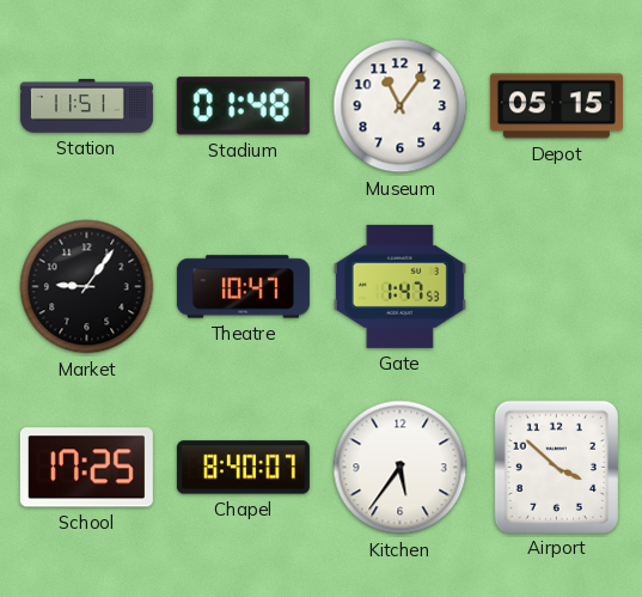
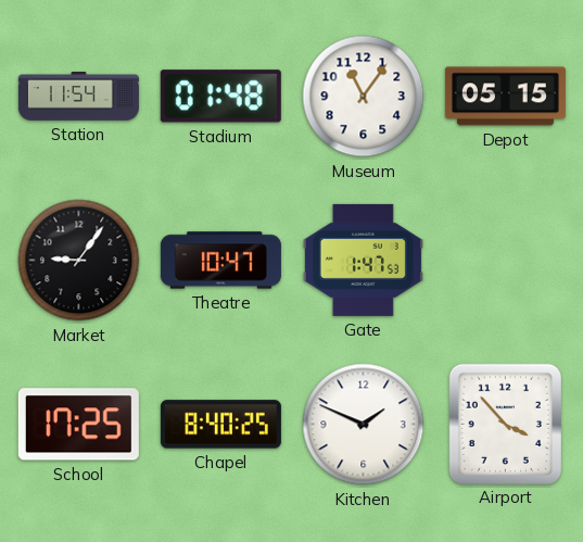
Station: 11:51 -> 11:54
Chapel: 8:40:07 -> 8:40:25
Kitchen: 5:36 -> 1:49
Airport: 3:52 -> 3:53
